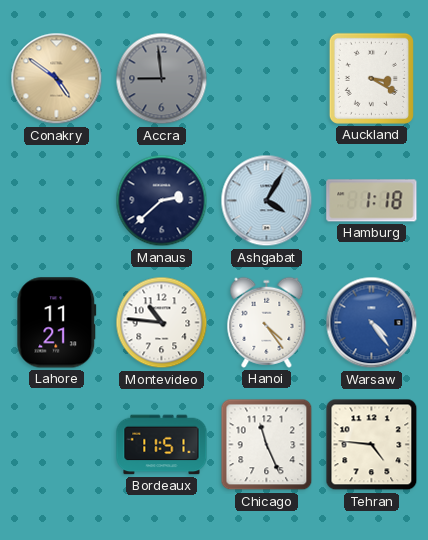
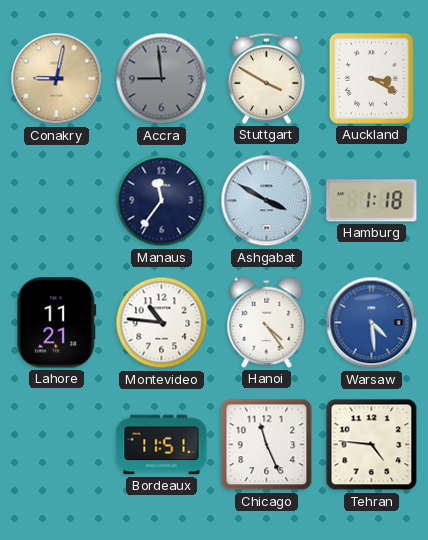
Conakry: 4:51 -> 9:02
Stuttgart: none -> 3:50
Manaus: 2:38 -> 11:36
Ashgabat: 4:05 -> 3:50
Warsaw: 4:24 -> 4:29
